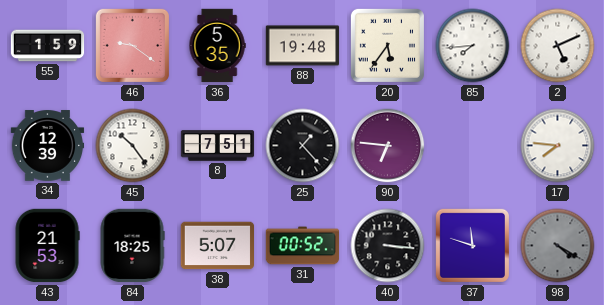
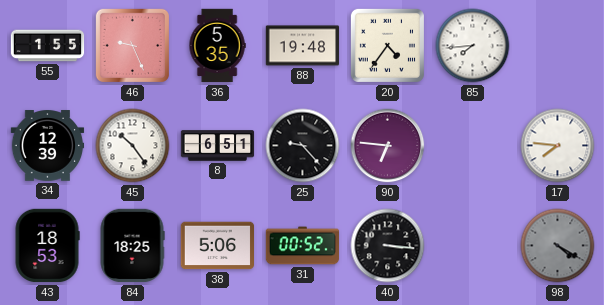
55: 1:59 -> 1:55
46: 9:21 -> 9:26
20: 5:36 -> 4:36
2: 5:11 -> none
8: 7:51 -> 6:51
25: 1:23 -> 9:23
43: 21:53 -> 18:53
38: 5:07 -> 5:06
37: 11:48 -> none
